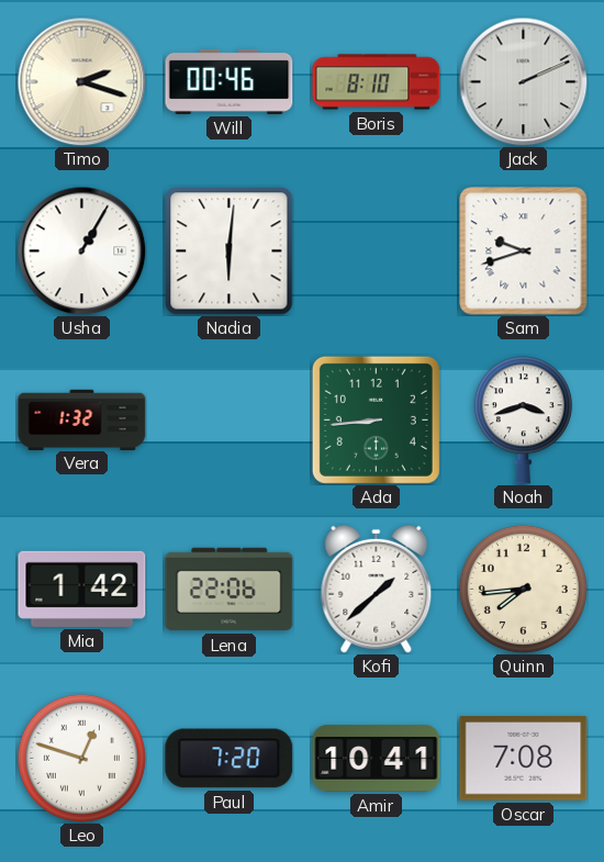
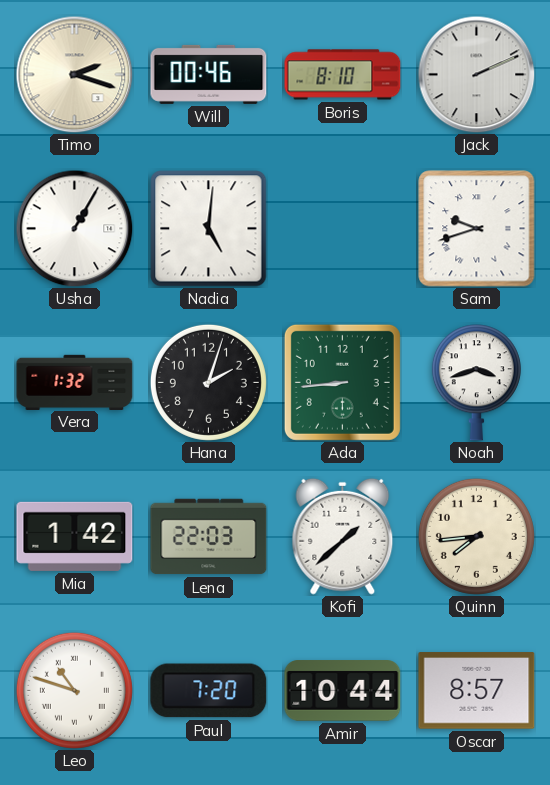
Nadia: 6:01 -> 5:01
Hana: none -> 2:03
Lena: 22:06 -> 22:03
Leo: 12:48 -> 10:48
Amir: 10:41 -> 10:44
Oscar: 7:08 -> 8:57
